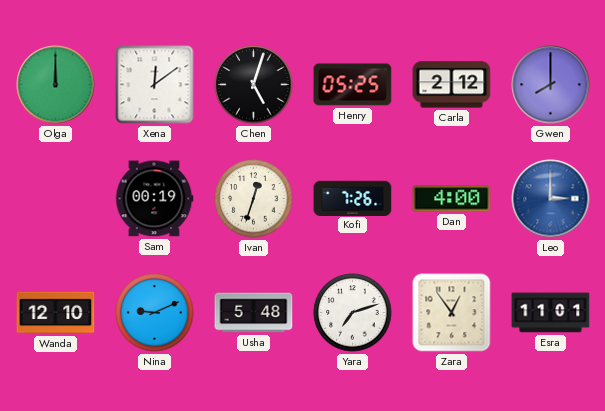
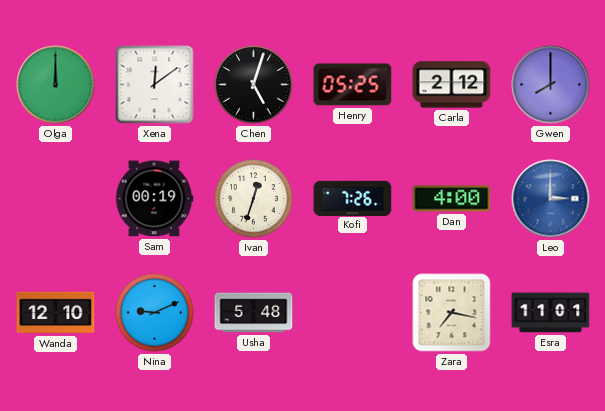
Yara: 7:12 -> none
Zara: 12:54 -> 7:17
